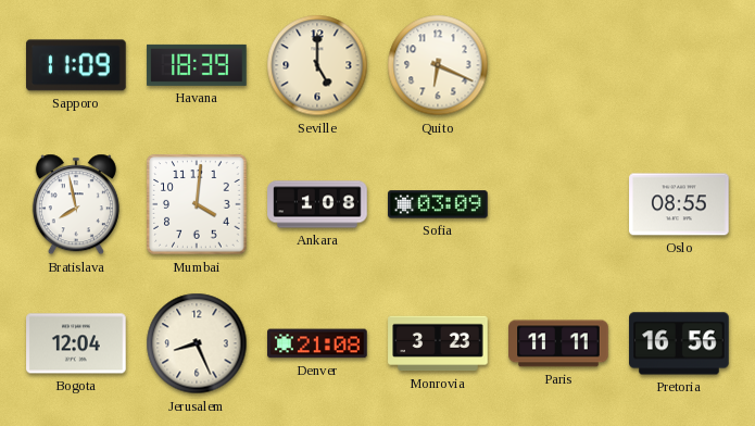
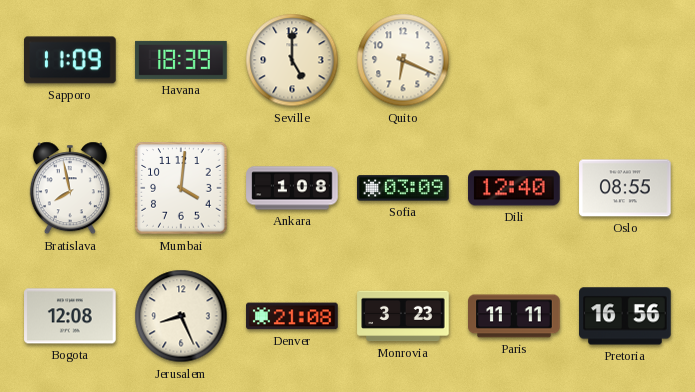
Dili: none -> 12:40
Bogota: 12:04 -> 12:08
